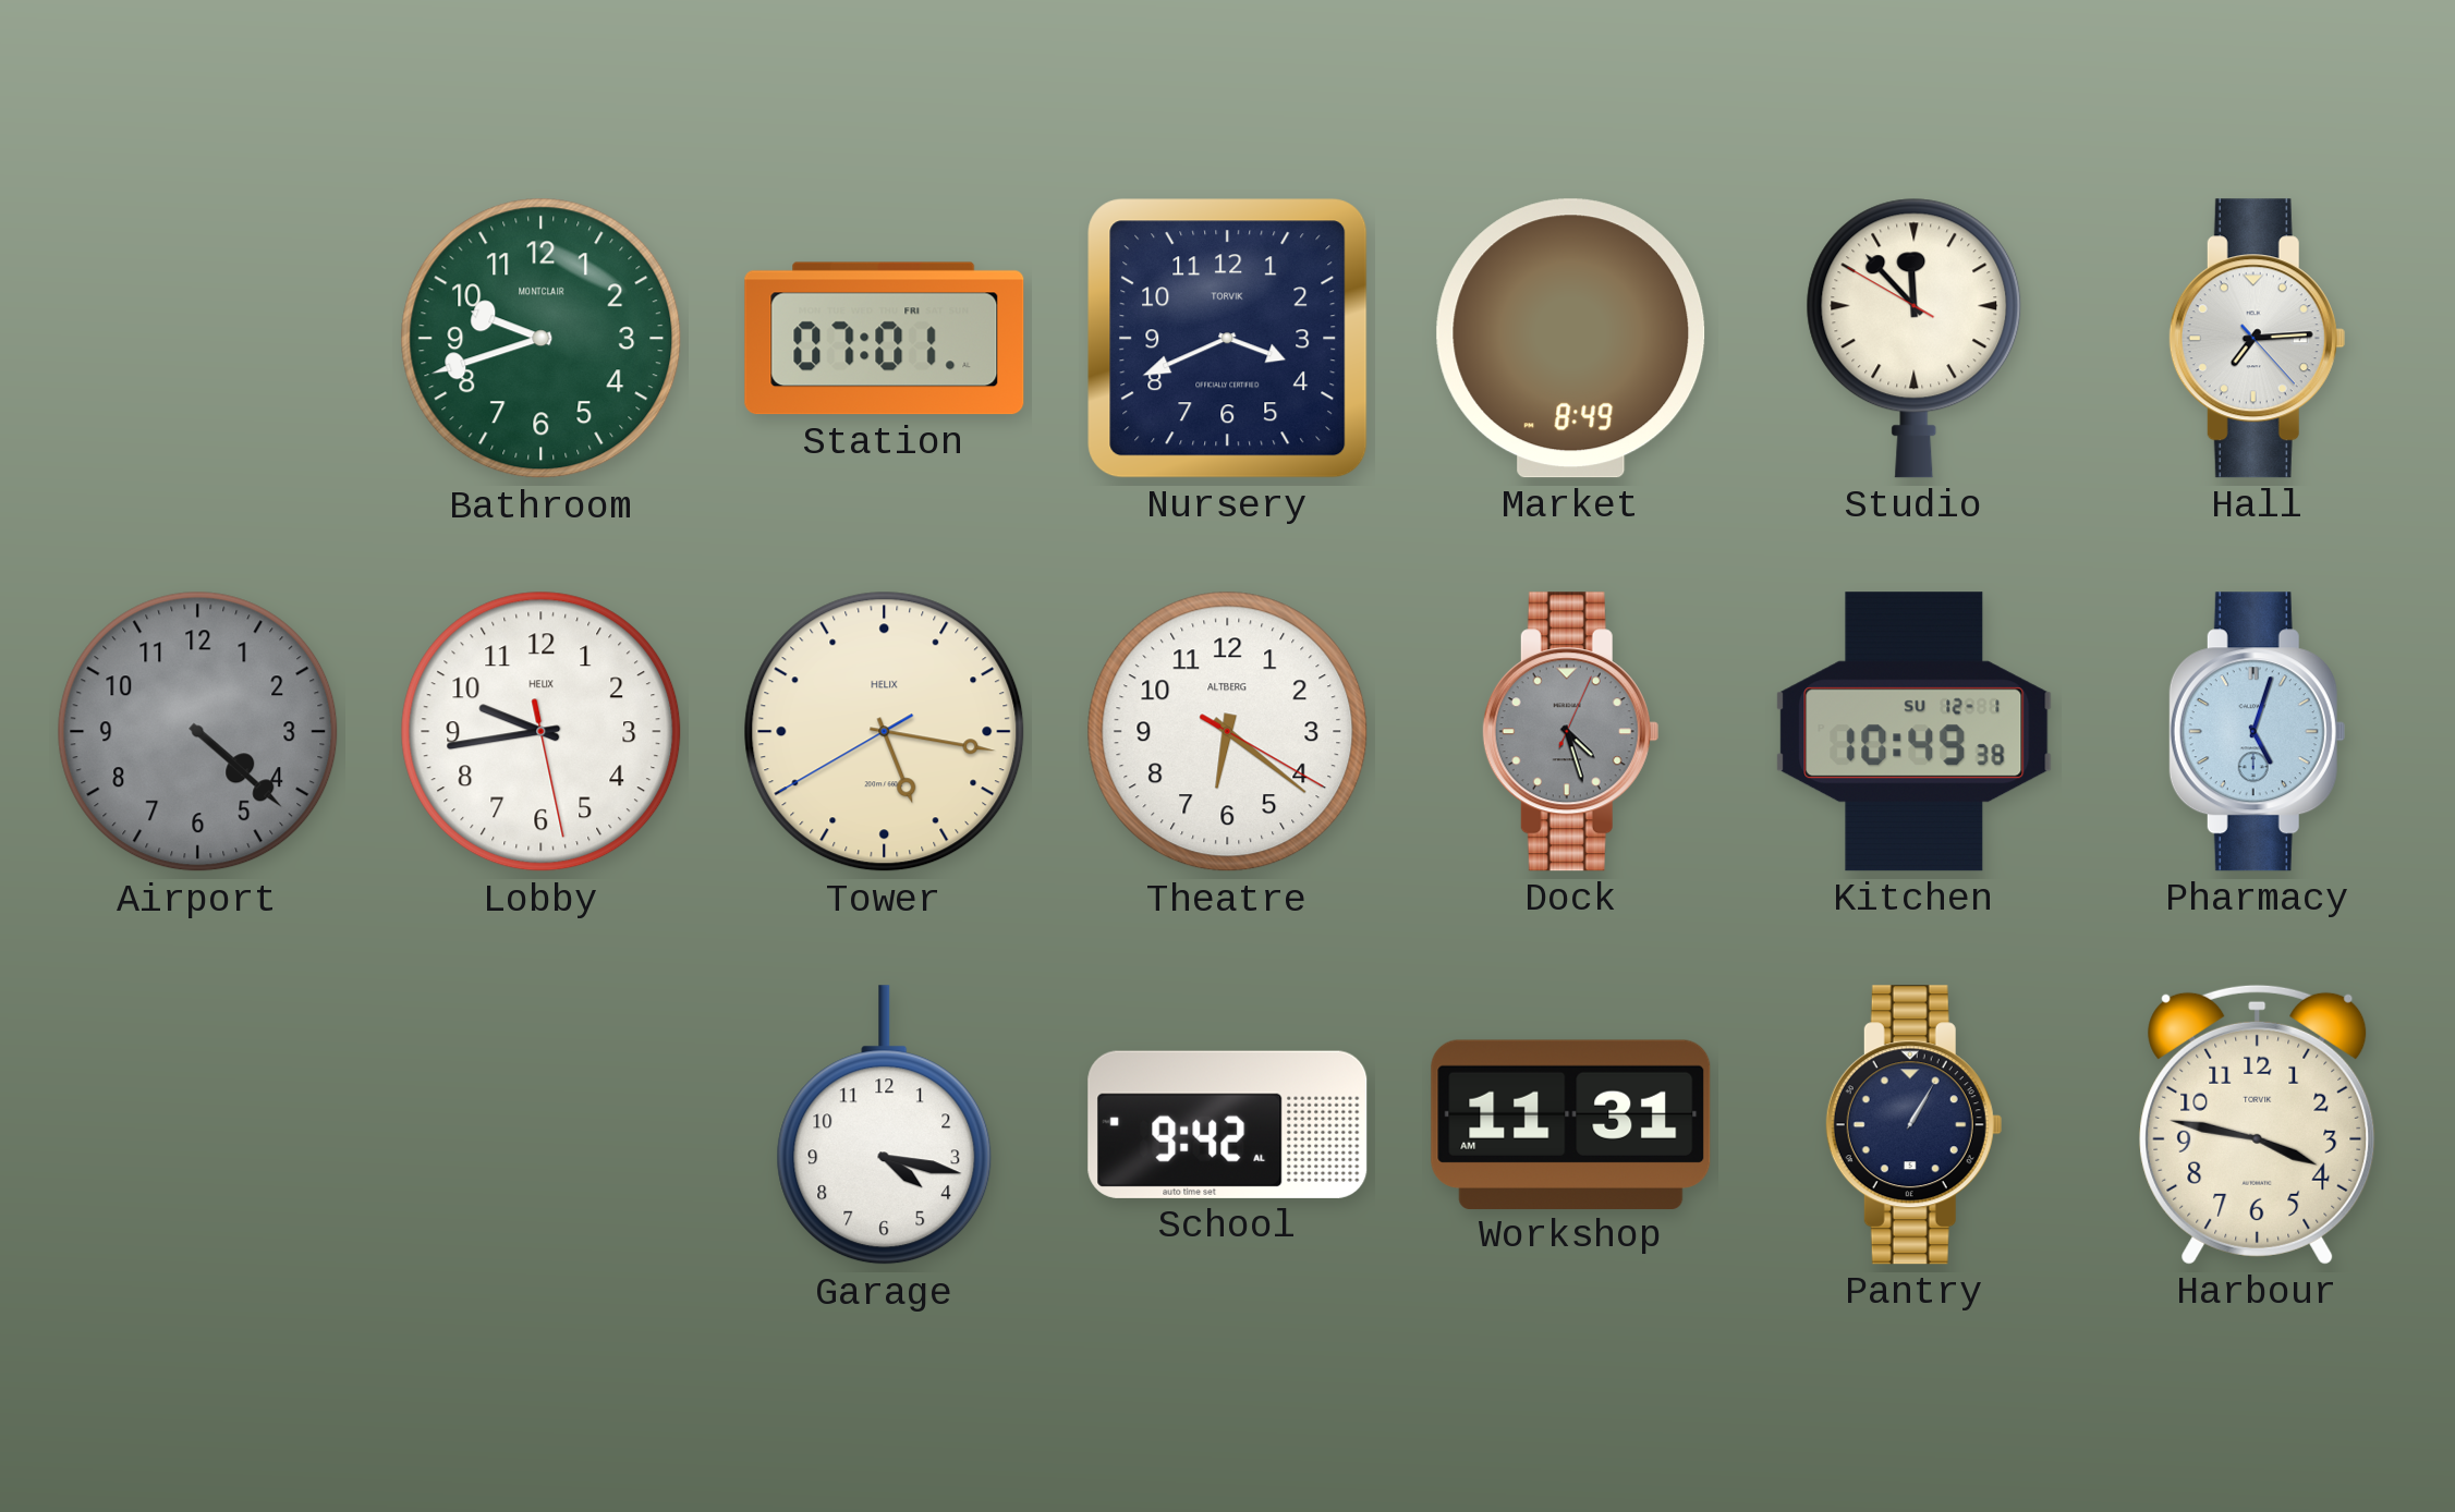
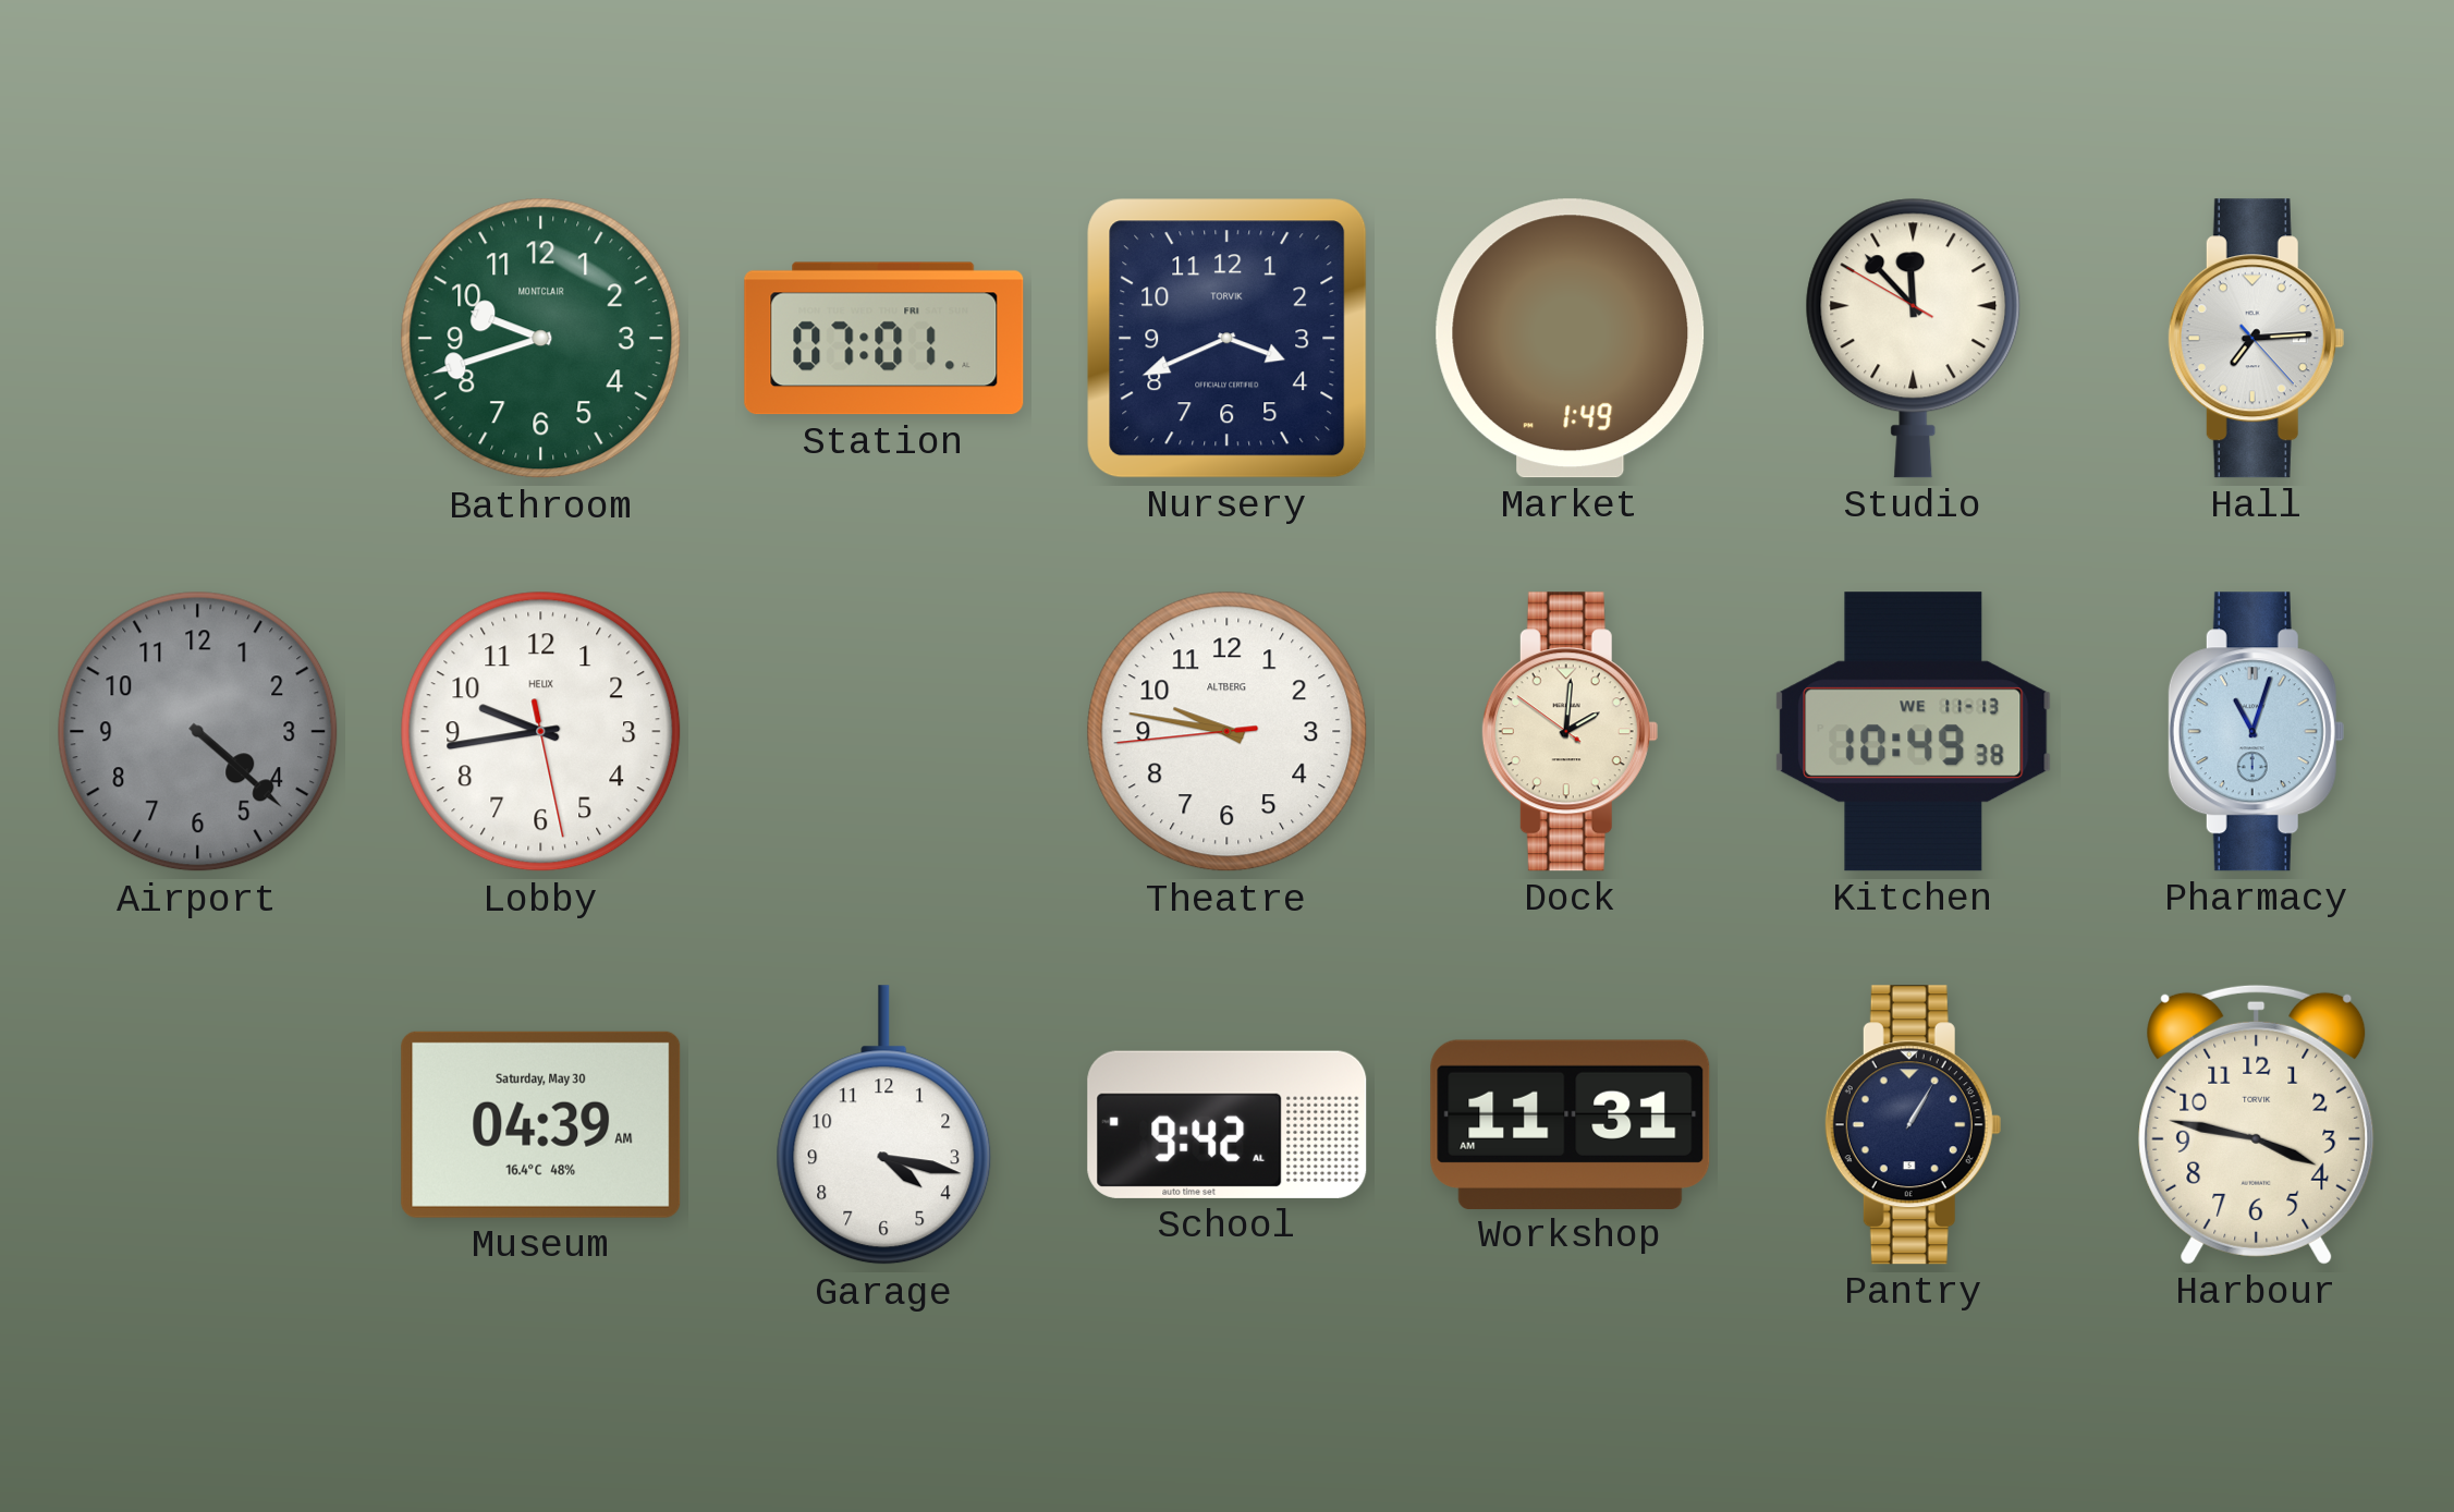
Market: 8:49 -> 1:49
Tower: 5:16 -> none
Theatre: 6:21 -> 9:46
Dock: 4:27 -> 2:00
Dock dial: grey -> cream
Kitchen date: SU 12-1 -> WE 11-13
Pharmacy: 5:03 -> 11:03
Museum: none -> 04:39
